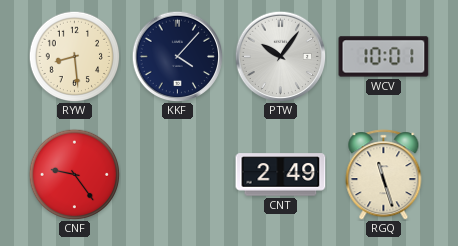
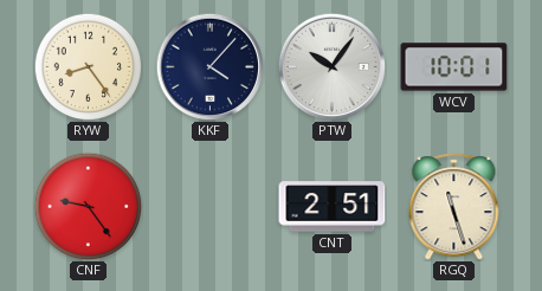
RYW: 8:29 -> 8:24
CNT: 2:49 -> 2:51
